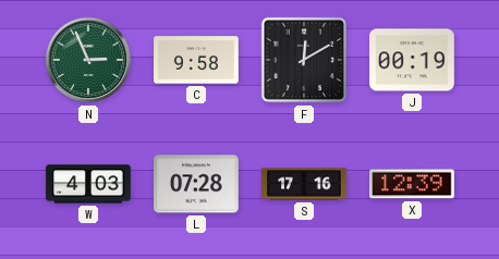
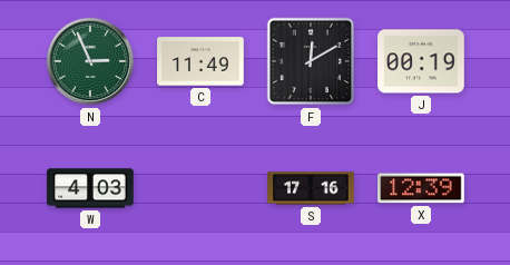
C: 9:58 -> 11:49
L: 07:28 -> none
